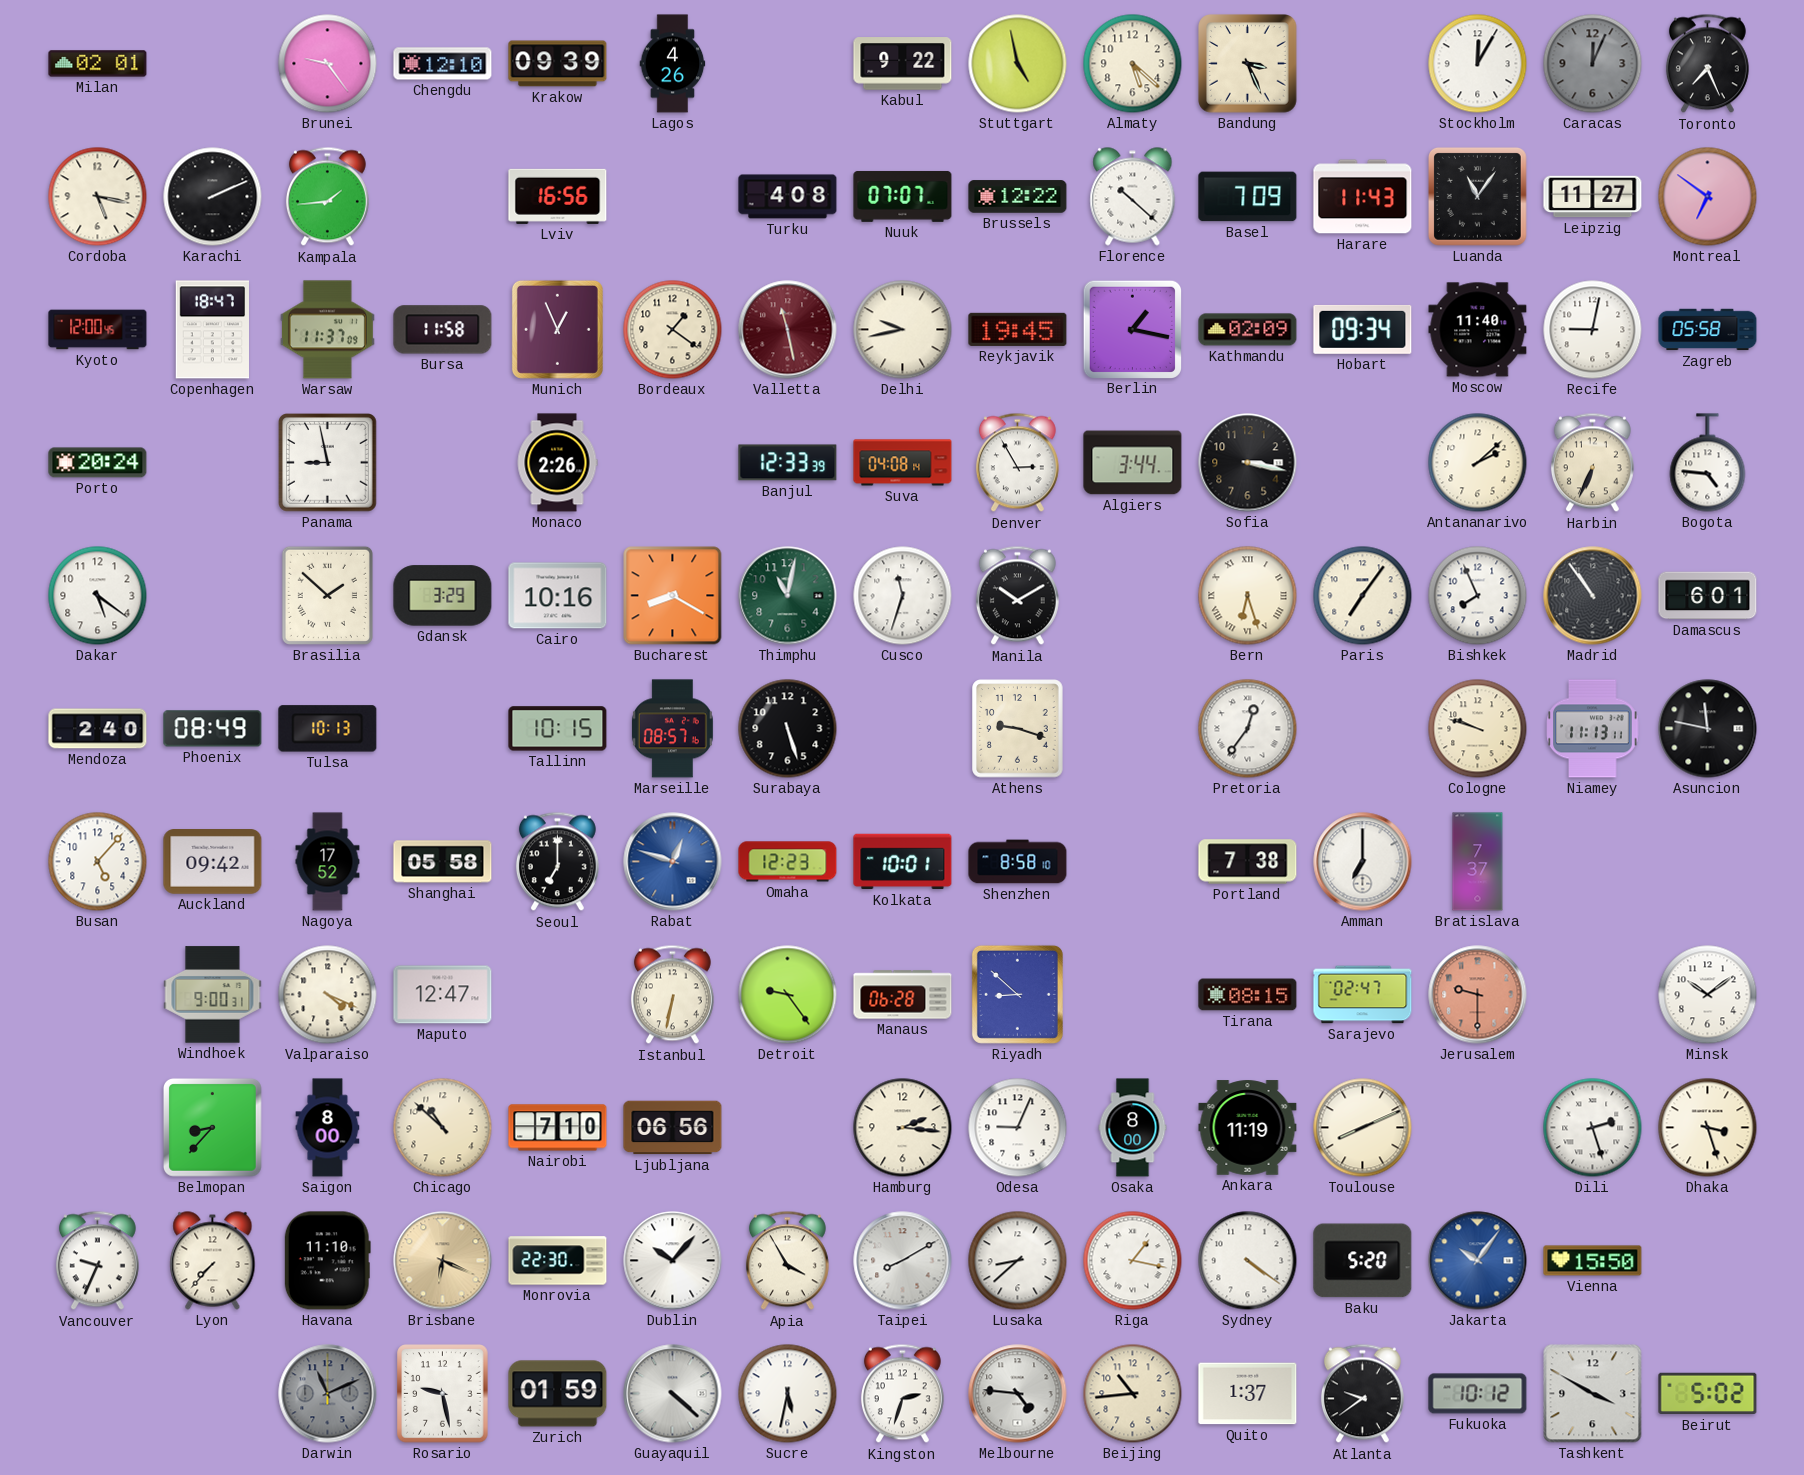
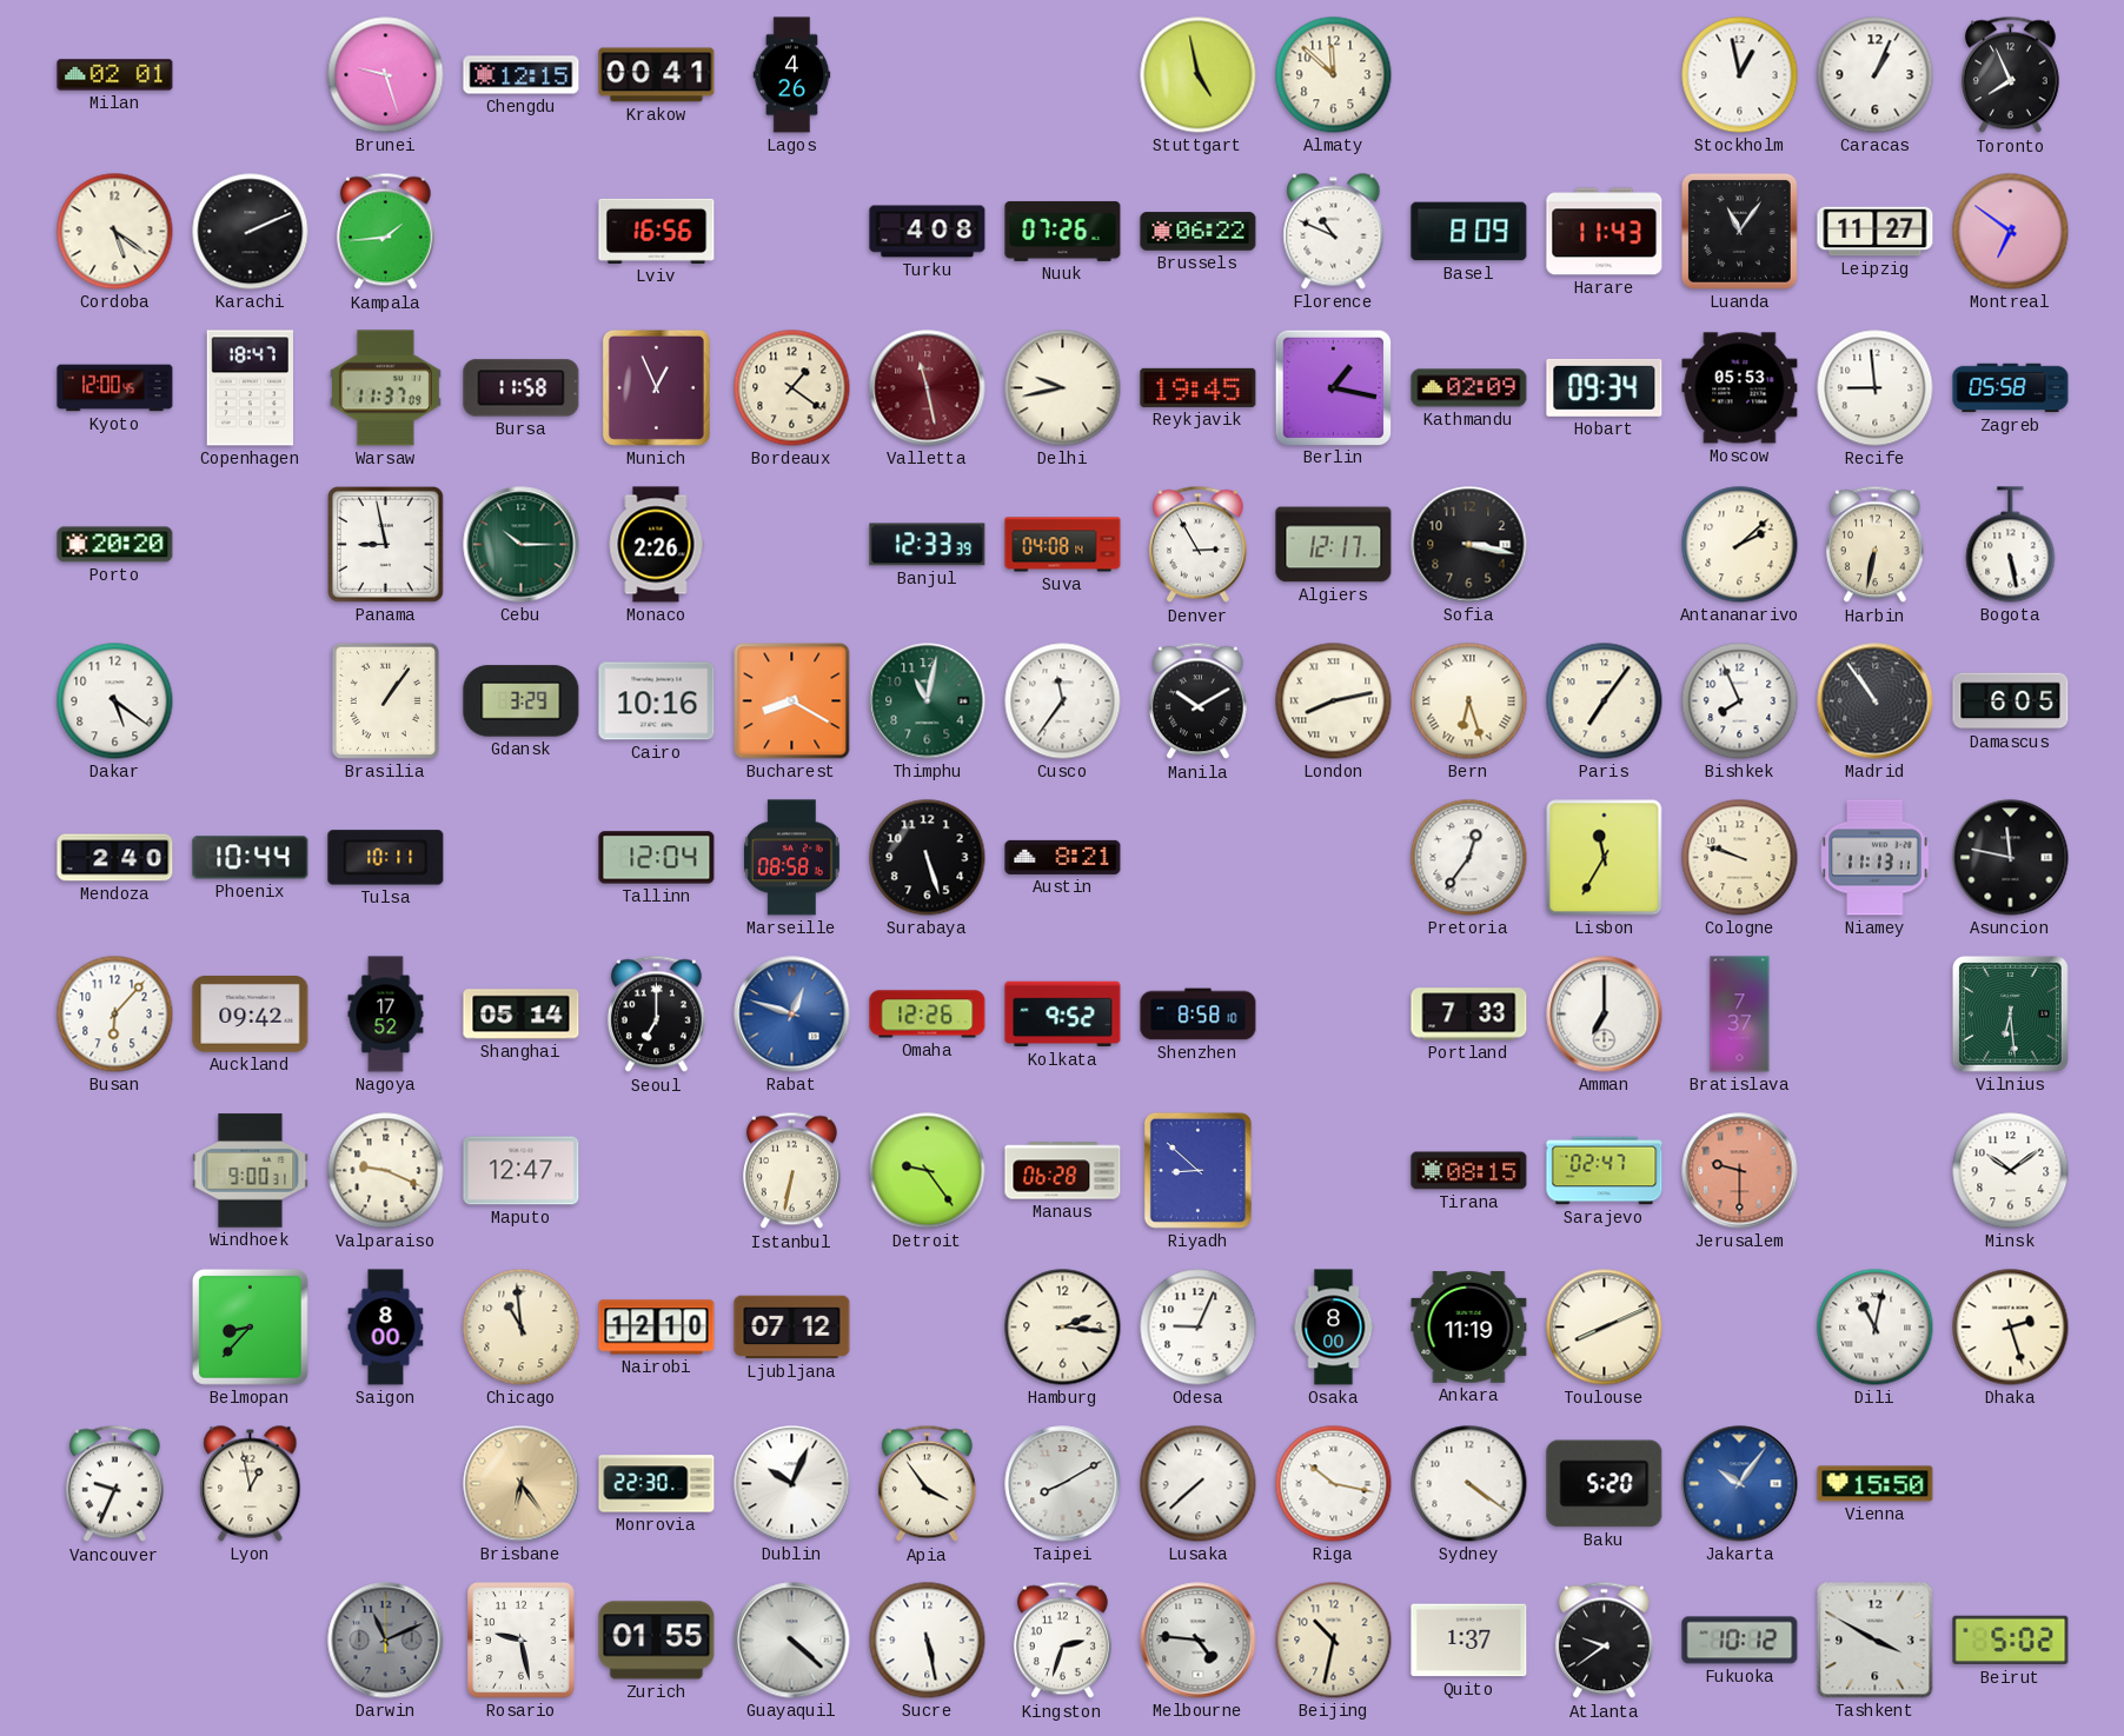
Brunei: 9:24 -> 9:27
Chengdu: 12:10 -> 12:15
Krakow: 09:39 -> 00:41
Kabul: 9:22 -> none
Almaty: 5:22 -> 11:52
Bandung: 3:26 -> none
Stockholm: 12:05 -> 12:58
Caracas: 12:04 -> 1:04
Caracas dial: grey -> white
Toronto: 7:26 -> 7:56
Cordoba: 5:17 -> 5:21
Nuuk: 07:07 -> 07:26
Brussels: 12:22 -> 06:22
Florence: 10:22 -> 10:49
Basel: 7:09 -> 8:09
Moscow: 11:40 -> 05:53
Recife: 9:02 -> 8:59
Porto: 20:24 -> 20:20
Cebu: none -> 10:15
Algiers: 3:44 -> 12:17
Harbin: 6:34 -> 6:32
Bogota: 4:46 -> 5:28
Brasilia: 1:52 -> 1:06
Cusco: 11:33 -> 11:36
London: none -> 8:13
Damascus: 6:01 -> 6:05
Phoenix: 08:49 -> 10:44
Tulsa: 10:13 -> 10:11
Tallinn: 10:15 -> 12:04
Marseille: 08:57 -> 08:58
Austin: none -> 8:21
Athens: 9:18 -> none
Lisbon: none -> 11:35
Busan: 5:07 -> 6:07
Shanghai: 05:58 -> 05:14
Omaha: 12:23 -> 12:26
Kolkata: 10:01 -> 9:52
Portland: 7:38 -> 7:33
Vilnius: none -> 6:29
Valparaiso: 4:19 -> 9:19
Chicago: 10:52 -> 10:59
Nairobi: 7:10 -> 12:10
Ljubljana: 06:56 -> 07:12
Dili: 2:27 -> 11:02
Dhaka: 3:27 -> 2:27
Lyon: 7:37 -> 12:58
Havana: 11:10 -> none
Brisbane: 6:19 -> 6:24
Dublin: 10:07 -> 10:04
Apia: 3:55 -> 3:54
Lusaka: 8:38 -> 7:38
Riga: 1:17 -> 10:17
Zurich: 01:59 -> 01:55
Sucre: 5:32 -> 5:28
Beijing: 10:44 -> 10:32
